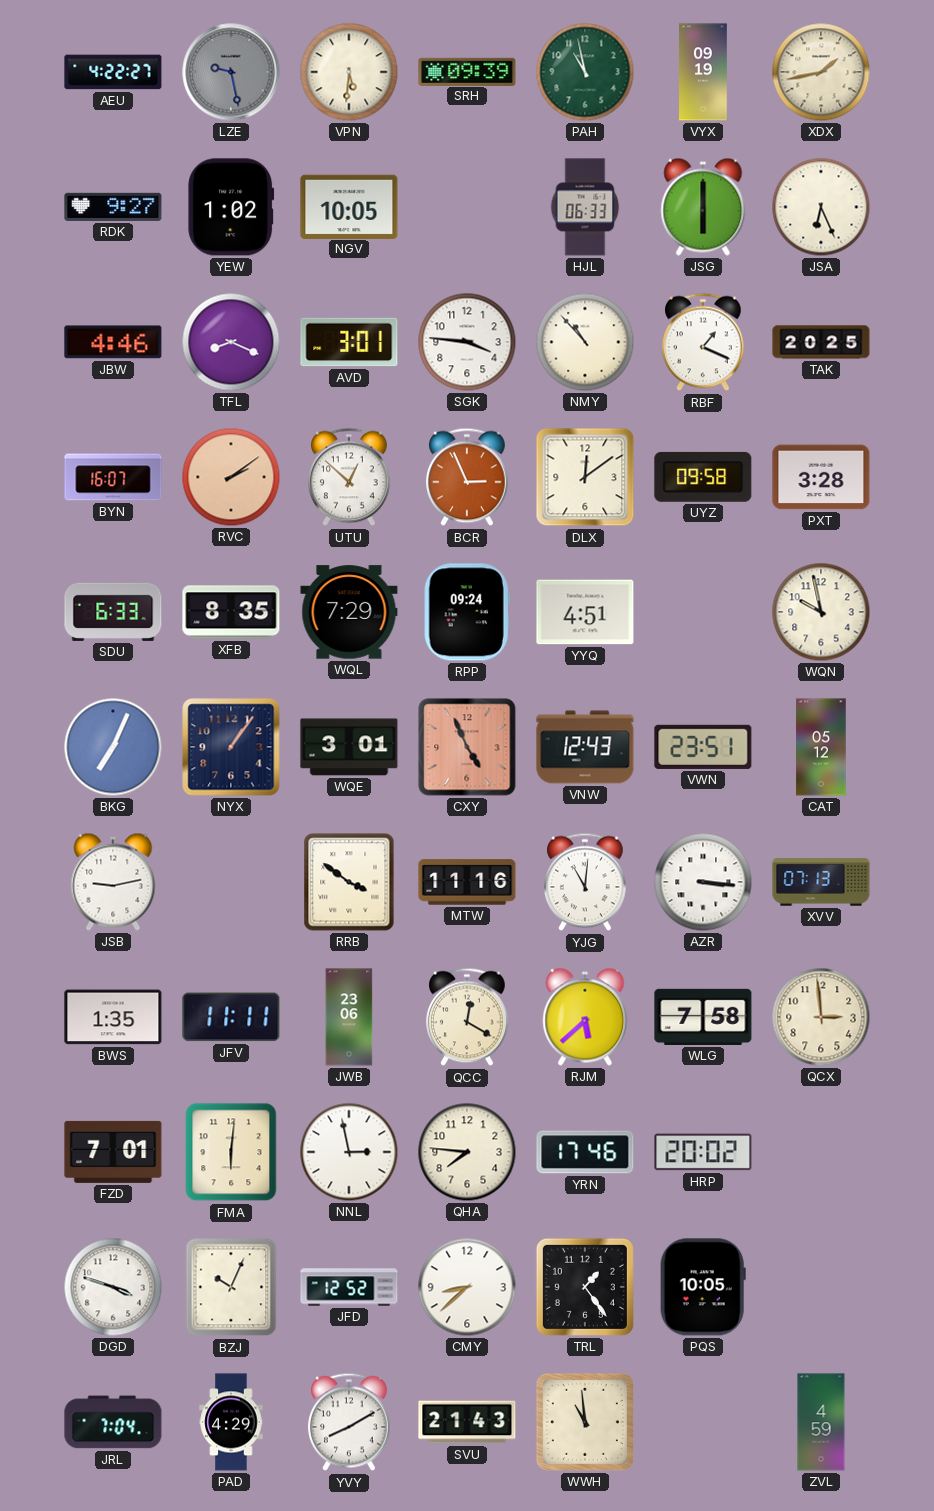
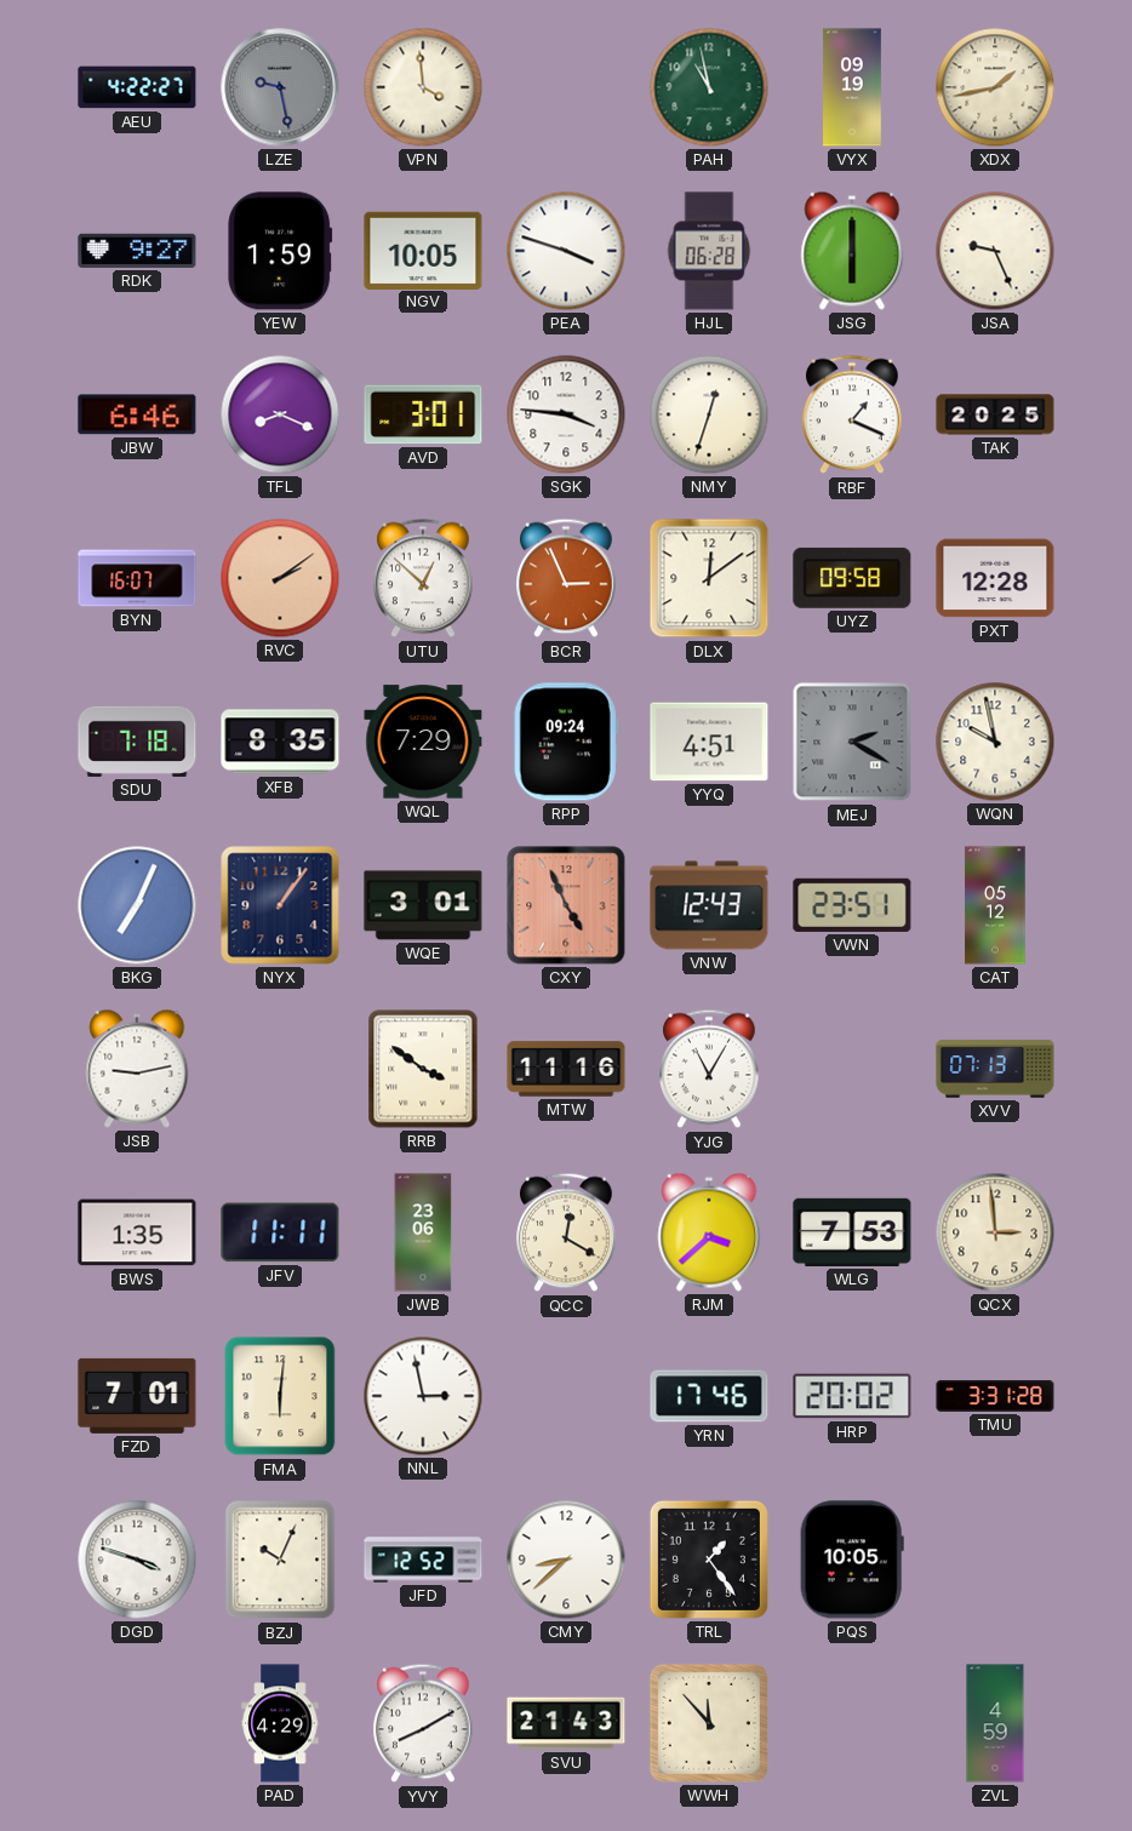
VPN: 5:31 -> 3:59
SRH: 09:39 -> none
YEW: 1:02 -> 1:59
PEA: none -> 3:48
HJL: 06:33 -> 06:28
JSA: 6:26 -> 9:26
JBW: 4:46 -> 6:46
NMY: 10:53 -> 12:33
PXT: 3:28 -> 12:28
SDU: 6:33 -> 7:18
MEJ: none -> 2:20
YJG: 11:01 -> 11:05
AZR: 3:16 -> none
RJM: 5:38 -> 3:38
WLG: 7:58 -> 7:53
QHA: 7:46 -> none
TMU: none -> 3:31
JRL: 7:04 -> none
WWH: 10:59 -> 11:53
